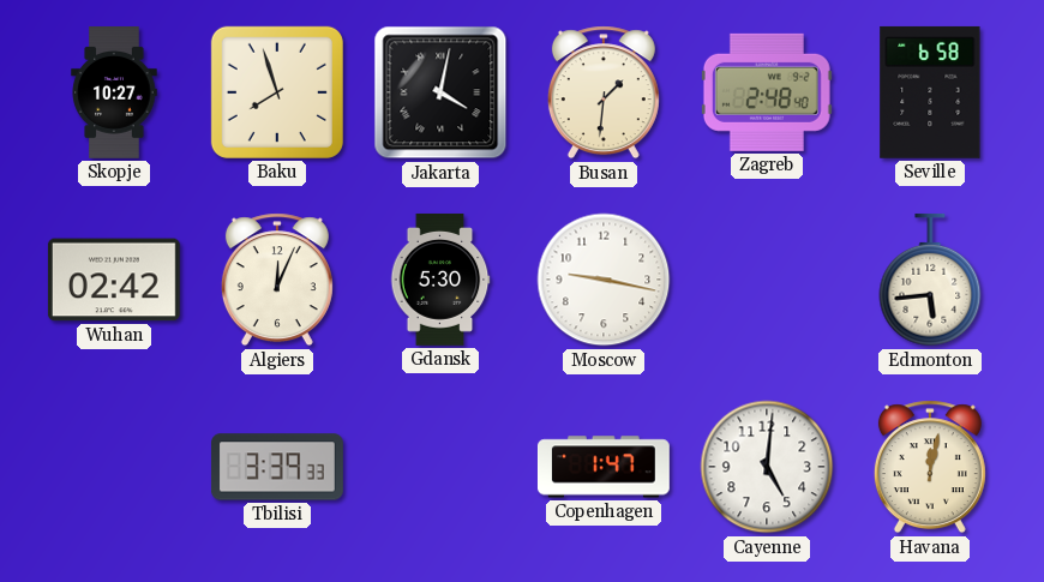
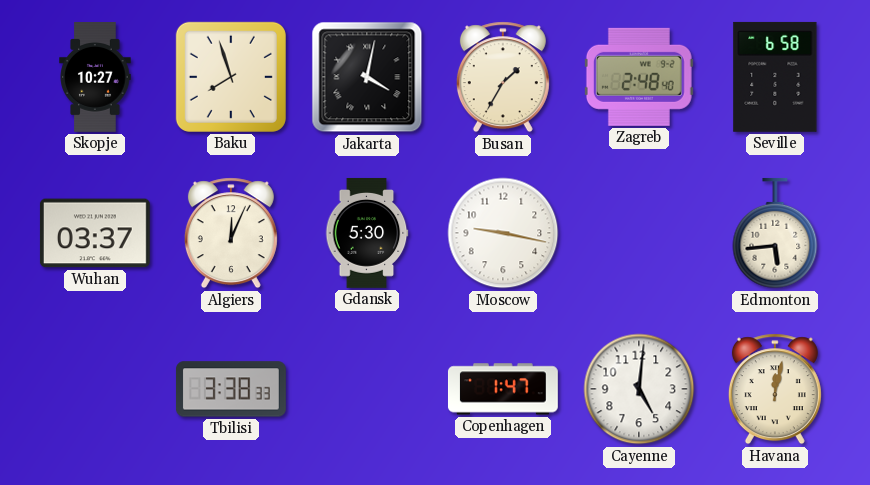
Busan: 1:31 -> 1:35
Wuhan: 02:42 -> 03:37
Tbilisi: 3:39 -> 3:38
